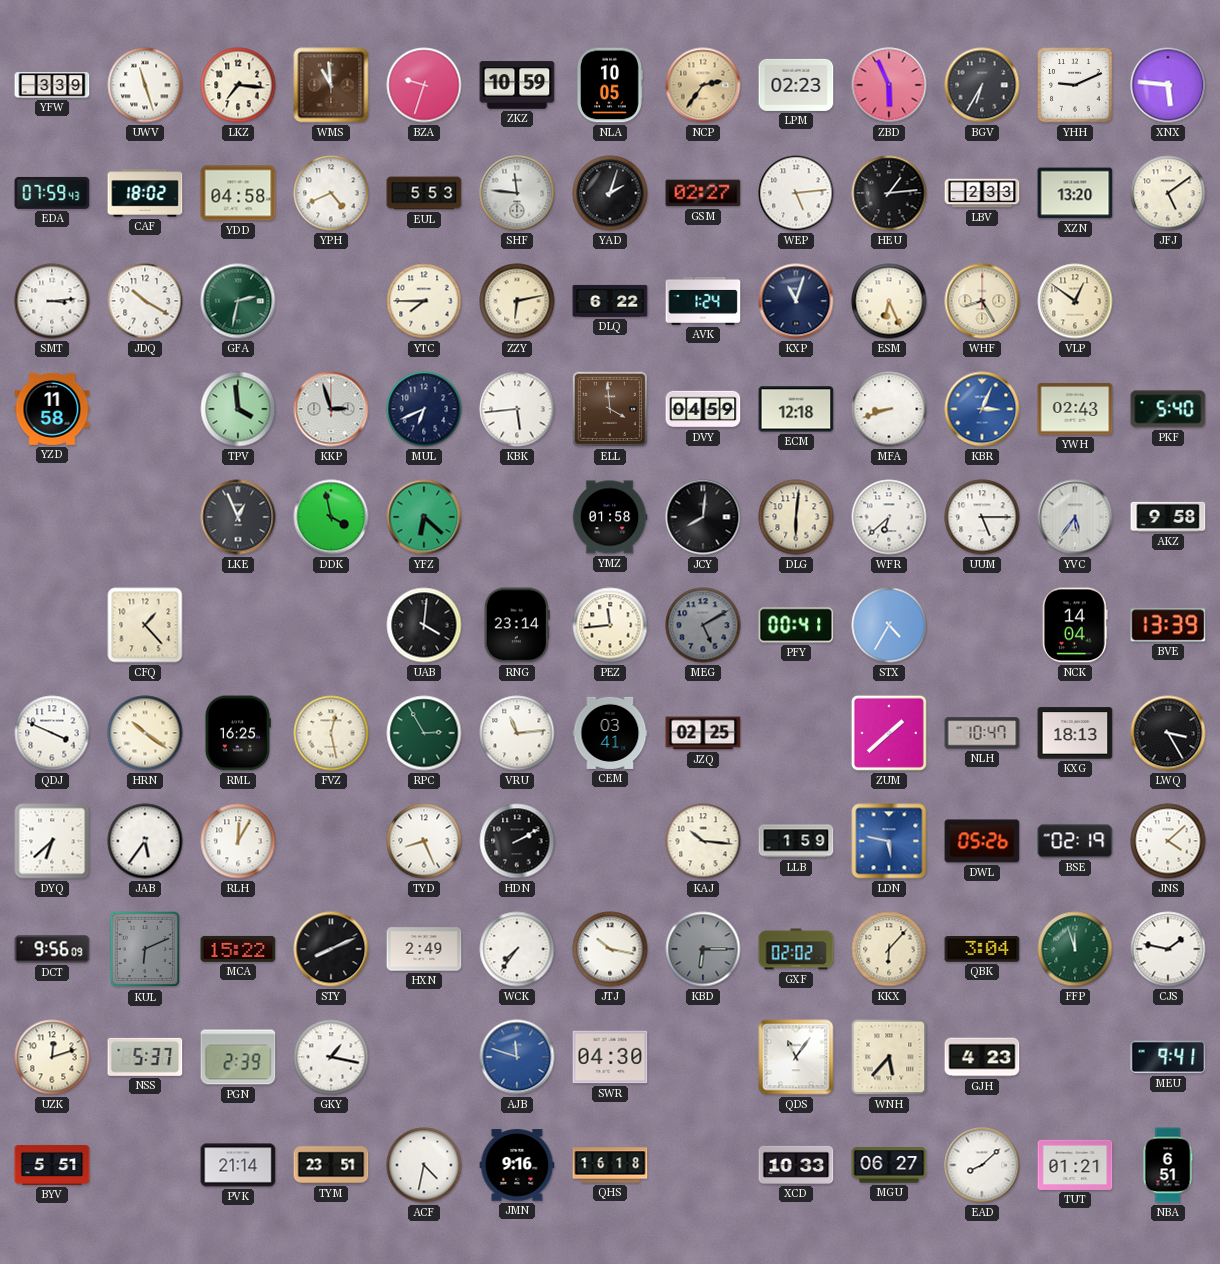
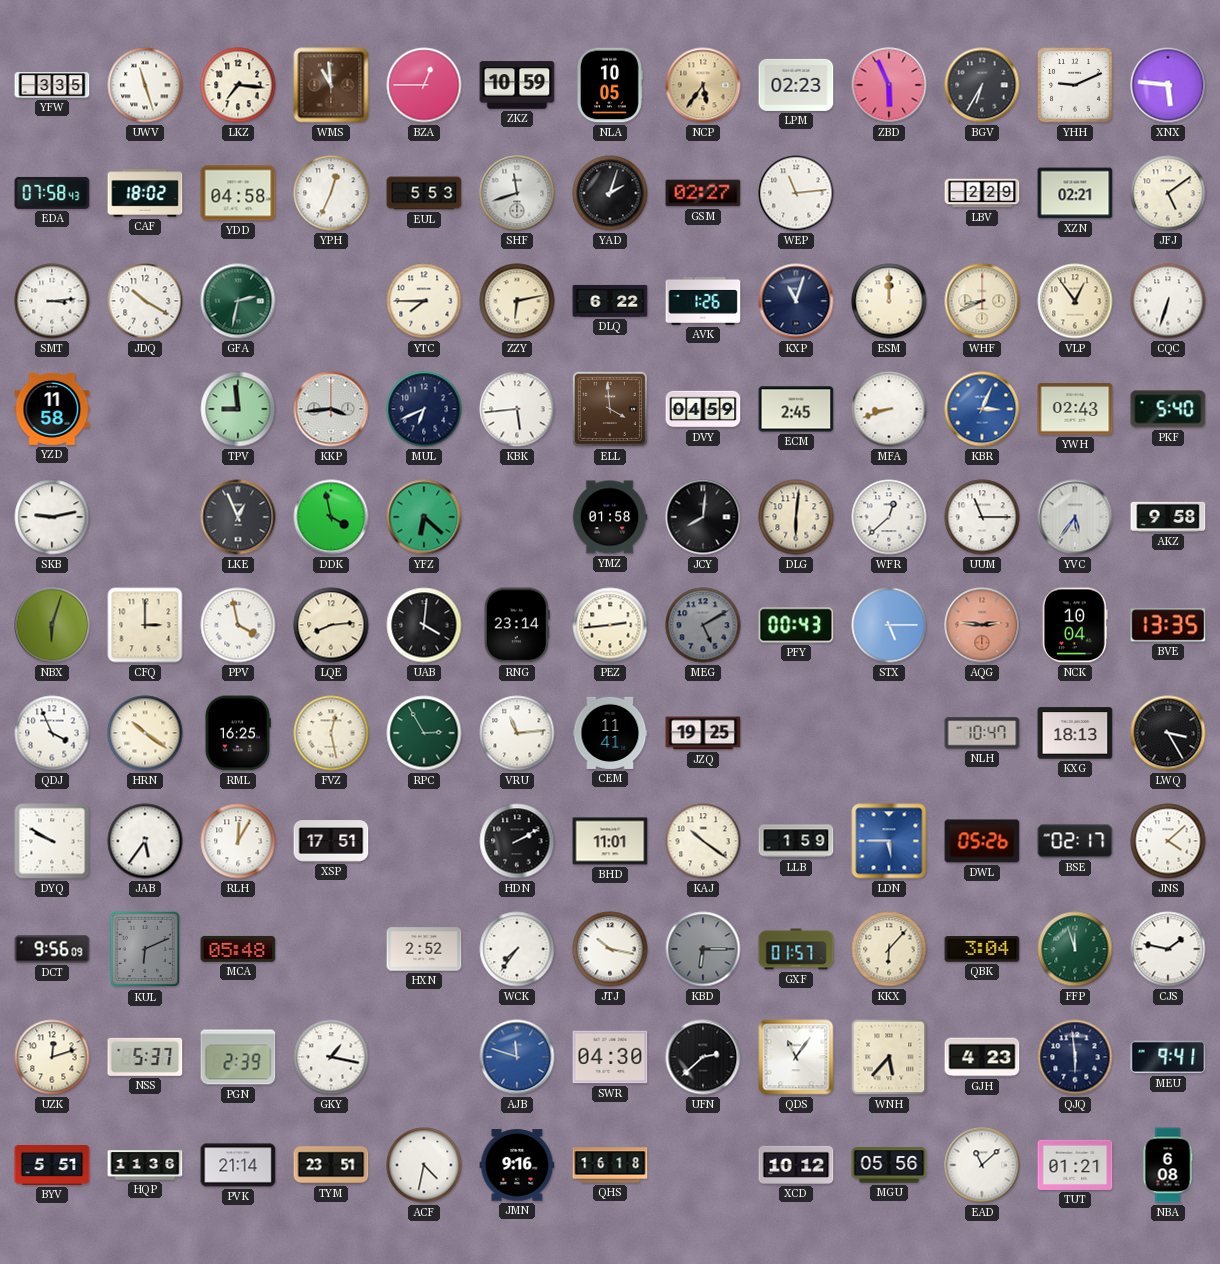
YFW: 3:39 -> 3:35
BZA: 9:33 -> 12:45
NCP: 2:36 -> 5:36
EDA: 07:59 -> 07:58
YPH: 4:41 -> 12:34
SHF: 11:46 -> 11:42
WEP: 5:14 -> 11:14
HEU: 1:14 -> none
LBV: 2:33 -> 2:29
XZN: 13:20 -> 02:21
AVK: 1:24 -> 1:26
ESM: 6:26 -> 12:00
WHF: 8:25 -> 8:41
VLP: 12:51 -> 12:54
CQC: none -> 6:33
TPV: 3:59 -> 8:59
KKP: 2:57 -> 3:44
ECM: 12:18 -> 2:45
SKB: none -> 9:13
WFR: 6:38 -> 12:38
UUM: 5:15 -> 11:15
NBX: none -> 6:03
CFQ: 1:23 -> 3:00
PPV: none -> 3:58
LQE: none -> 8:14
PEZ: 11:44 -> 2:44
PFY: 00:41 -> 00:43
STX: 4:35 -> 5:15
AQG: none -> 2:46
NCK: 14:04 -> 10:04
BVE: 13:39 -> 13:35
QDJ: 3:49 -> 3:56
CEM: 03:41 -> 11:41
JZQ: 02:25 -> 19:25
ZUM: 1:38 -> none
DYQ: 6:38 -> 9:50
XSP: none -> 17:51
TYD: 8:26 -> none
BHD: none -> 11:01
KAJ: 10:16 -> 10:21
LDN: 5:47 -> 5:45
BSE: 02:19 -> 02:17
MCA: 15:22 -> 05:48
STY: 8:11 -> none
HXN: 2:49 -> 2:52
GXF: 02:02 -> 01:57
UFN: none -> 2:38
QJQ: none -> 5:59
HQP: none -> 11:36
XCD: 10:33 -> 10:12
MGU: 06:27 -> 05:56
EAD: 8:08 -> 11:08
NBA: 6:51 -> 6:08
